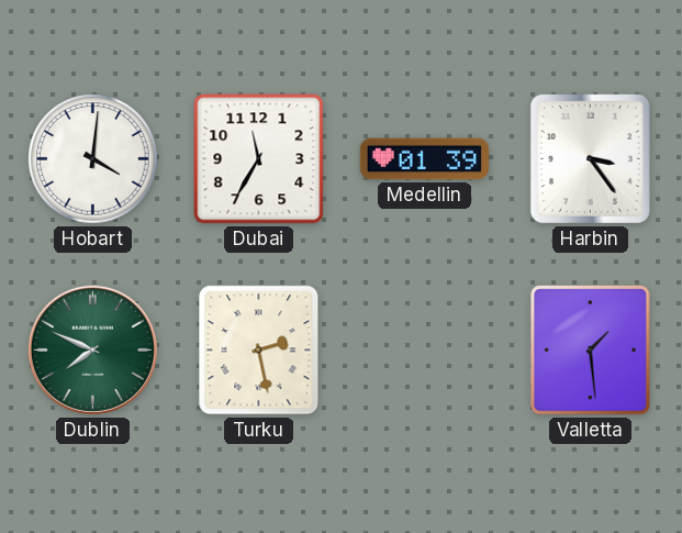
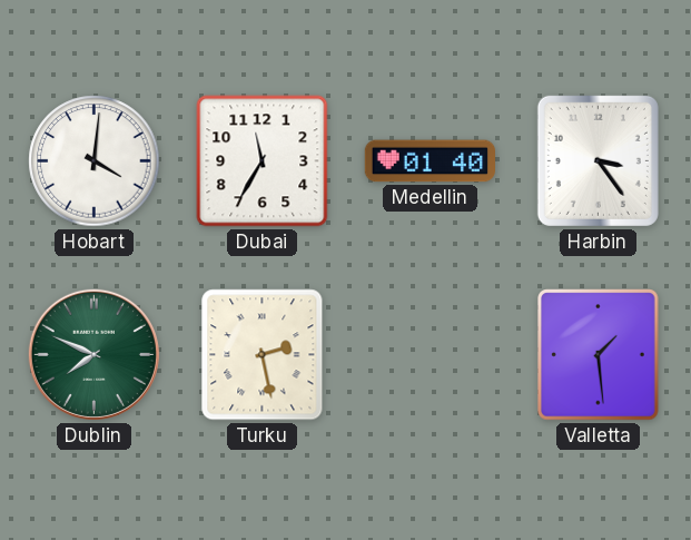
Medellin: 01:39 -> 01:40
